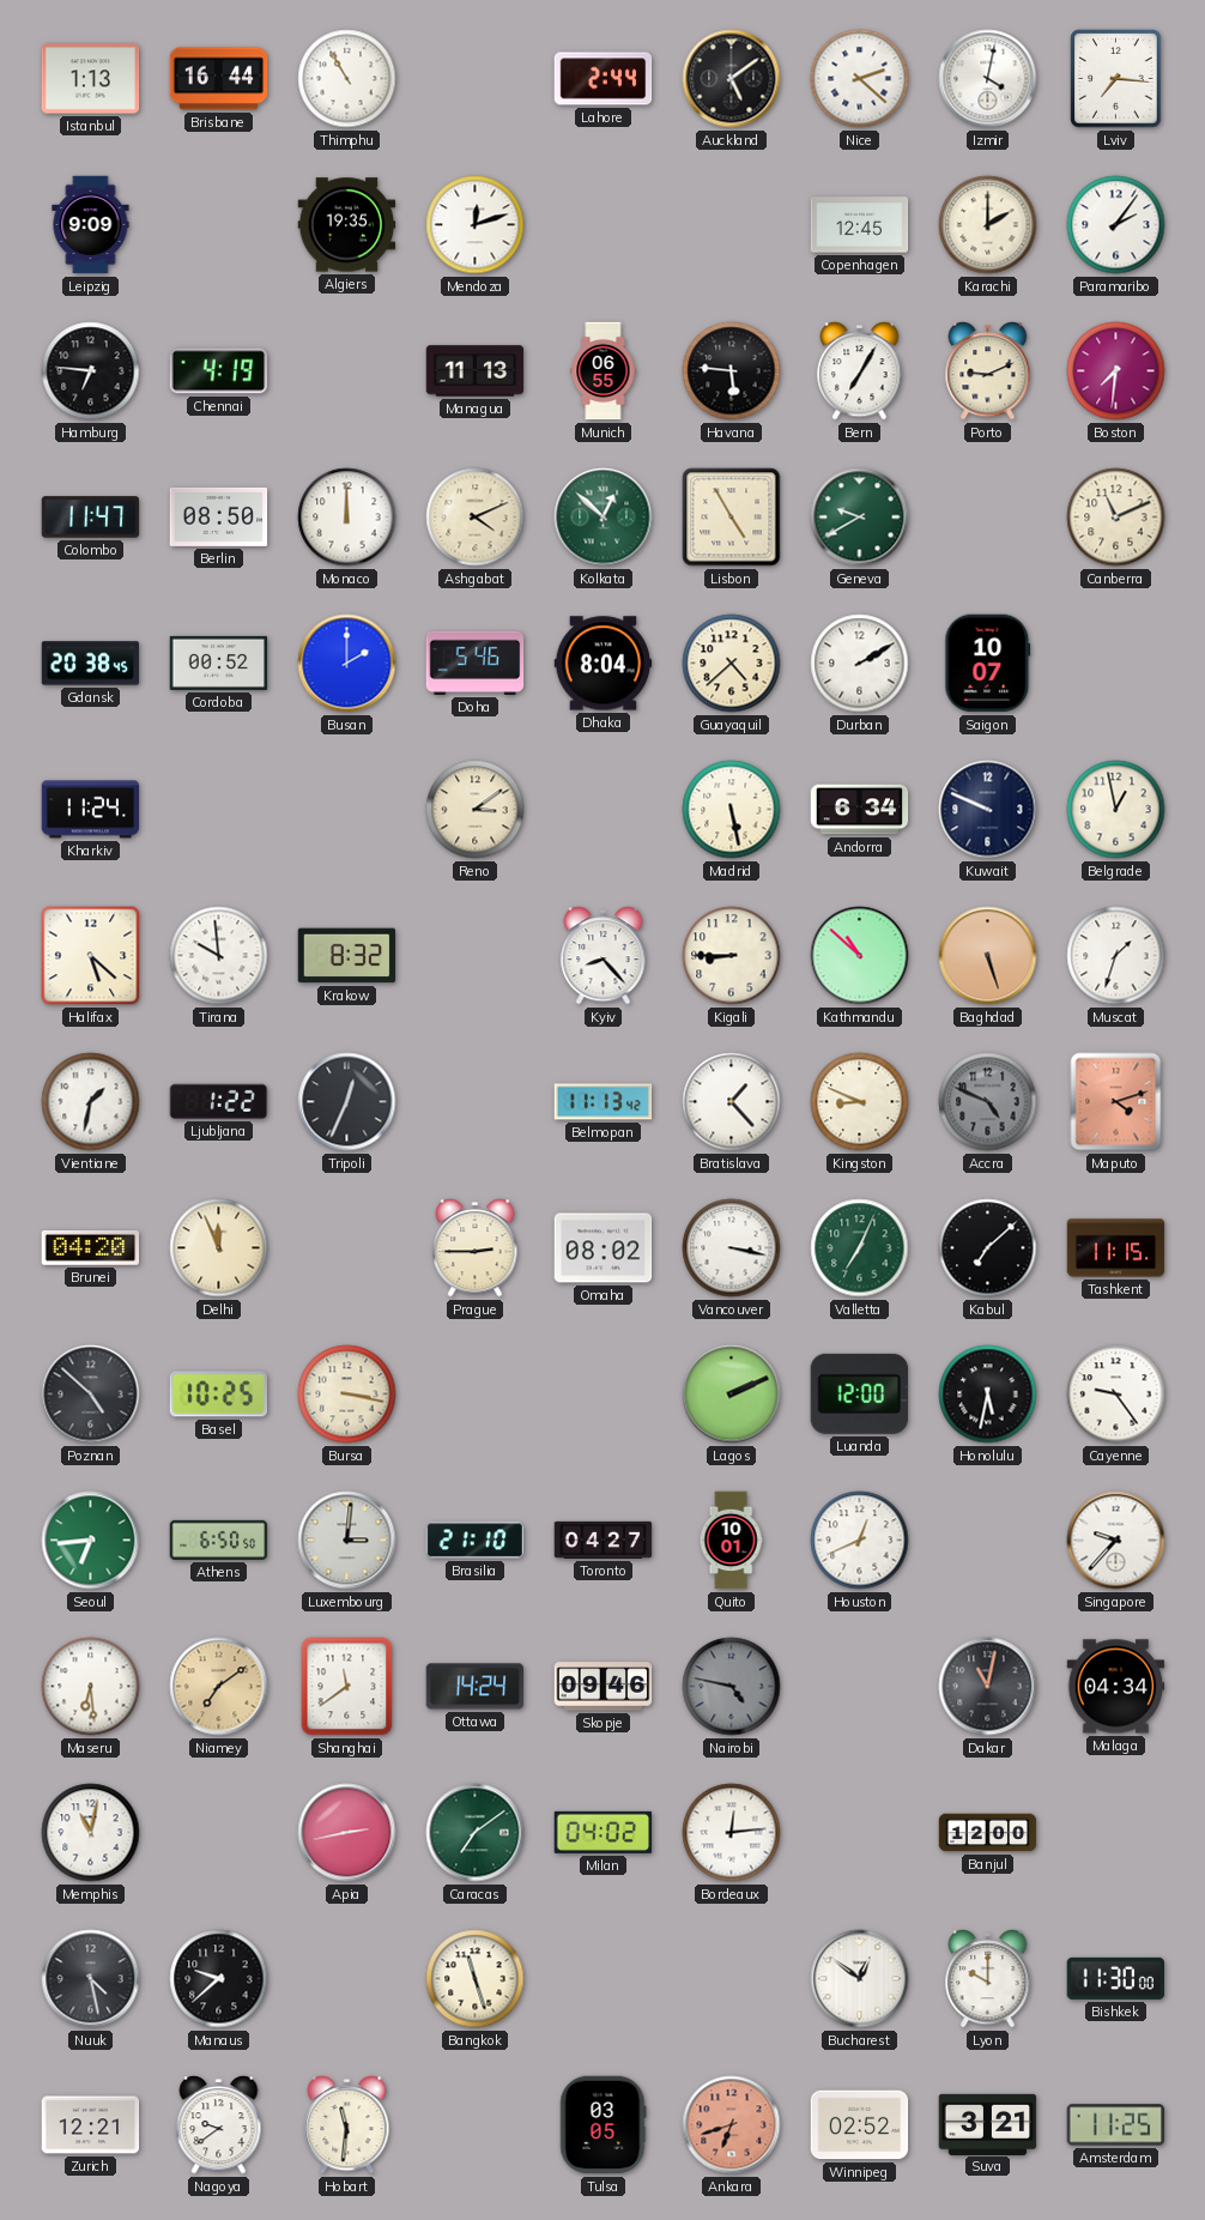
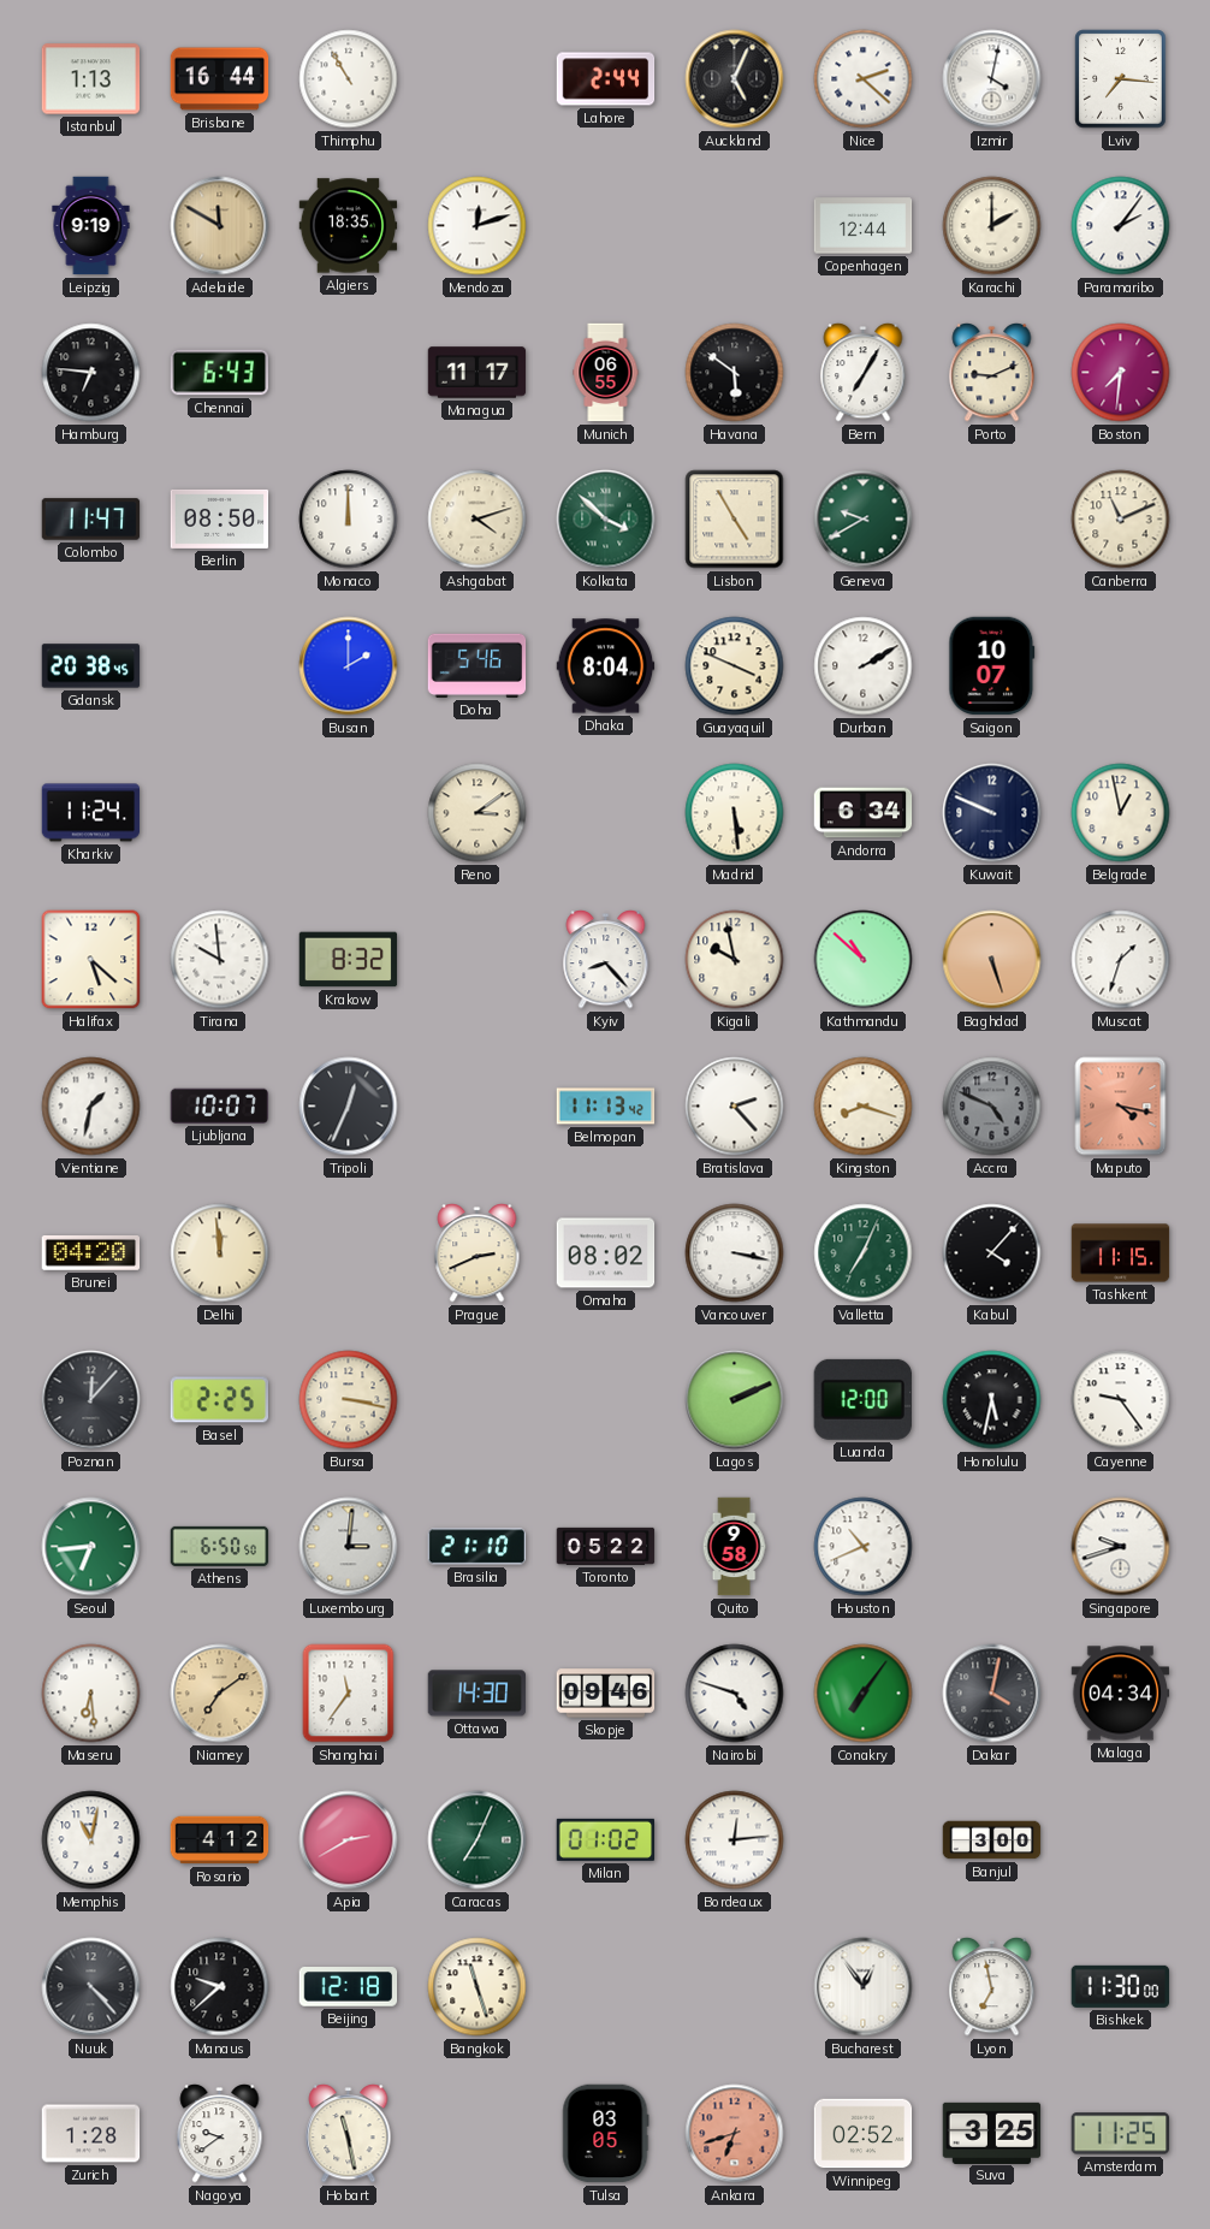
Auckland: 5:09 -> 5:04
Leipzig: 9:09 -> 9:19
Adelaide: none -> 11:50
Algiers: 19:35 -> 18:35
Copenhagen: 12:45 -> 12:44
Chennai: 4:19 -> 6:43
Managua: 11:13 -> 11:17
Havana: 5:46 -> 5:51
Ashgabat: 4:11 -> 4:12
Kolkata: 12:52 -> 3:52
Cordoba: 00:52 -> none
Guayaquil: 4:38 -> 3:49
Madrid: 5:28 -> 5:29
Kigali: 8:45 -> 9:58
Ljubljana: 1:22 -> 10:07
Bratislava: 1:23 -> 2:23
Kingston: 8:49 -> 8:18
Maputo: 4:12 -> 4:17
Delhi: 11:56 -> 11:59
Prague: 2:45 -> 2:41
Kabul: 7:08 -> 4:07
Poznan: 4:52 -> 12:07
Basel: 10:25 -> 2:25
Toronto: 04:27 -> 05:22
Quito: 10:01 -> 9:58
Houston: 12:41 -> 10:41
Singapore: 9:37 -> 9:42
Shanghai: 11:39 -> 11:36
Ottawa: 14:24 -> 14:30
Nairobi: 4:47 -> 4:48
Nairobi dial: grey -> white
Conakry: none -> 7:06
Dakar: 11:02 -> 4:02
Rosario: none -> 4:12
Apia: 2:43 -> 2:40
Caracas: 7:09 -> 7:04
Milan: 04:02 -> 01:02
Banjul: 12:00 -> 3:00
Nuuk: 4:28 -> 4:23
Beijing: none -> 12:18
Bucharest: 12:51 -> 12:54
Lyon: 10:00 -> 6:58
Zurich: 12:21 -> 1:28
Hobart: 11:31 -> 11:28
Suva: 3:21 -> 3:25
